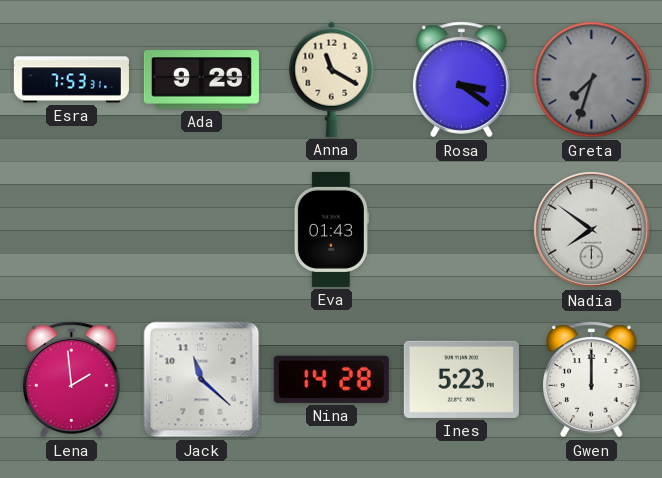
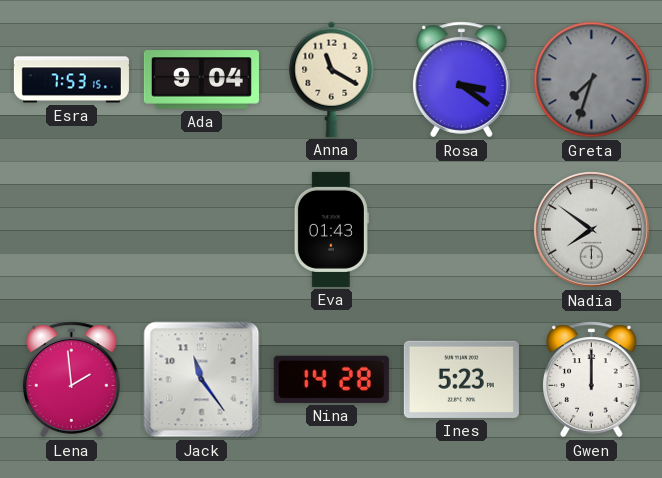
Esra: 7:53:31 -> 7:53:15
Ada: 9:29 -> 9:04
Jack: 11:22 -> 11:24
